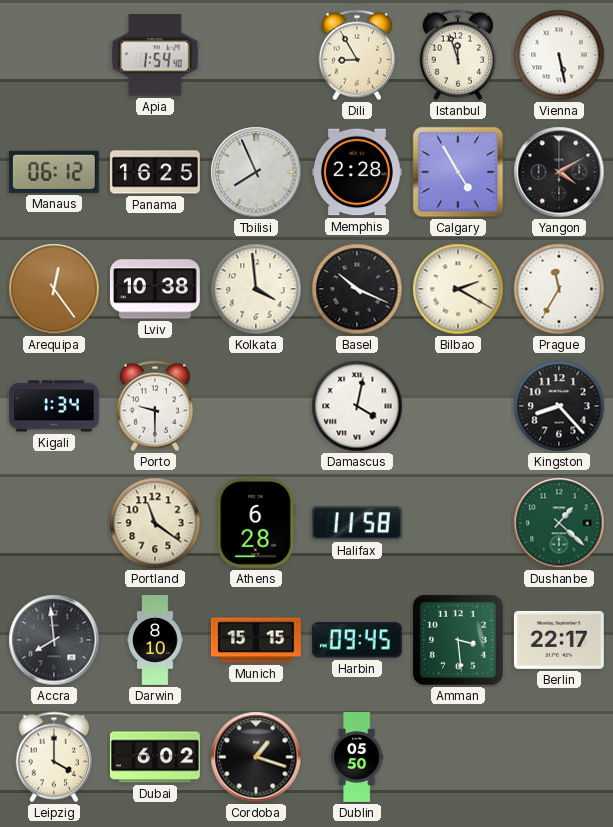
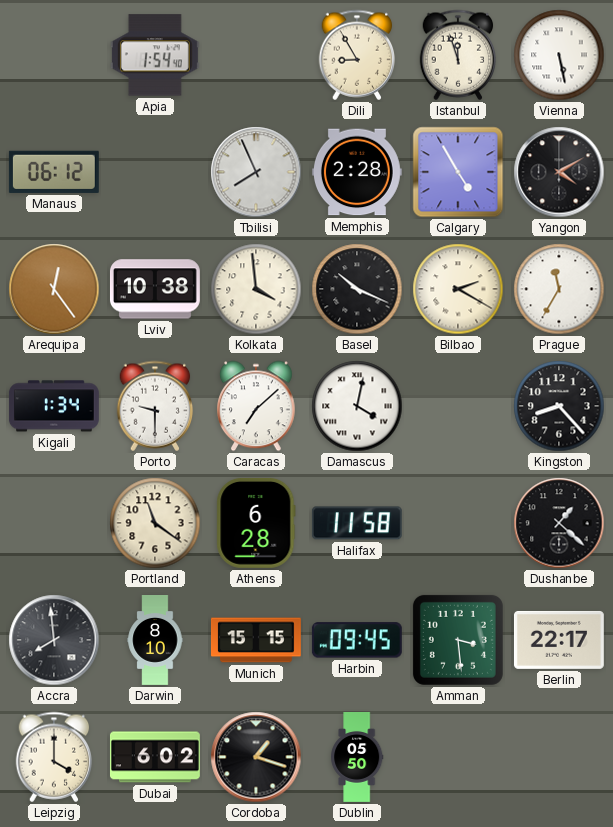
Panama: 16:25 -> none
Caracas: none -> 7:08
Dushanbe dial: green -> black
